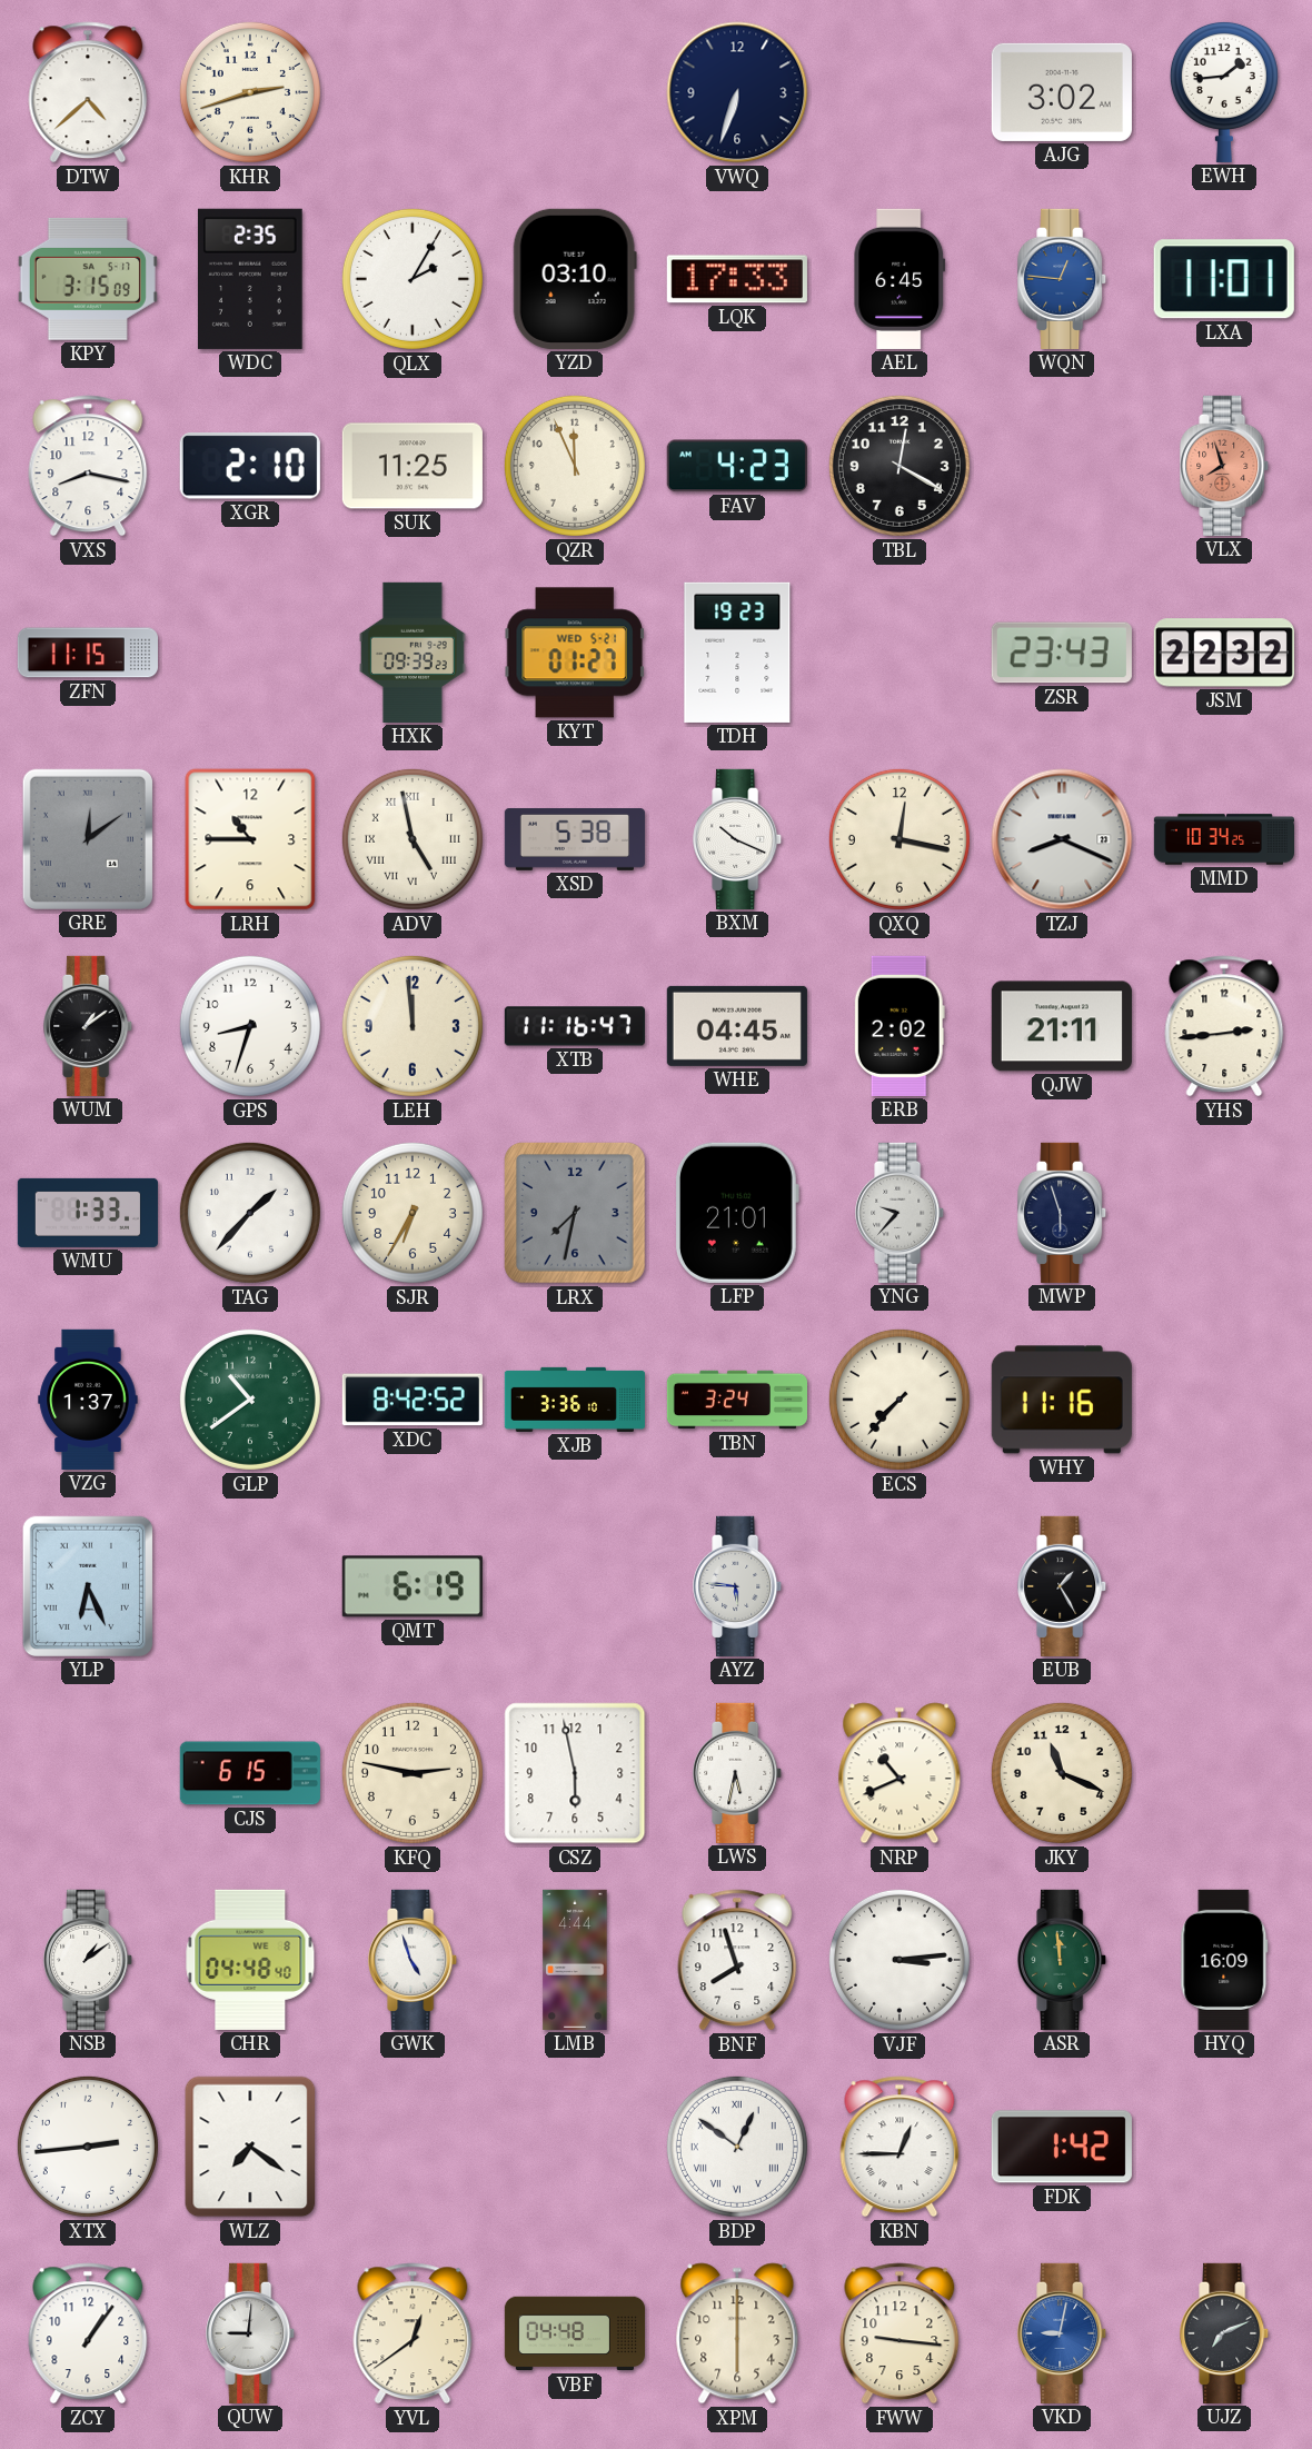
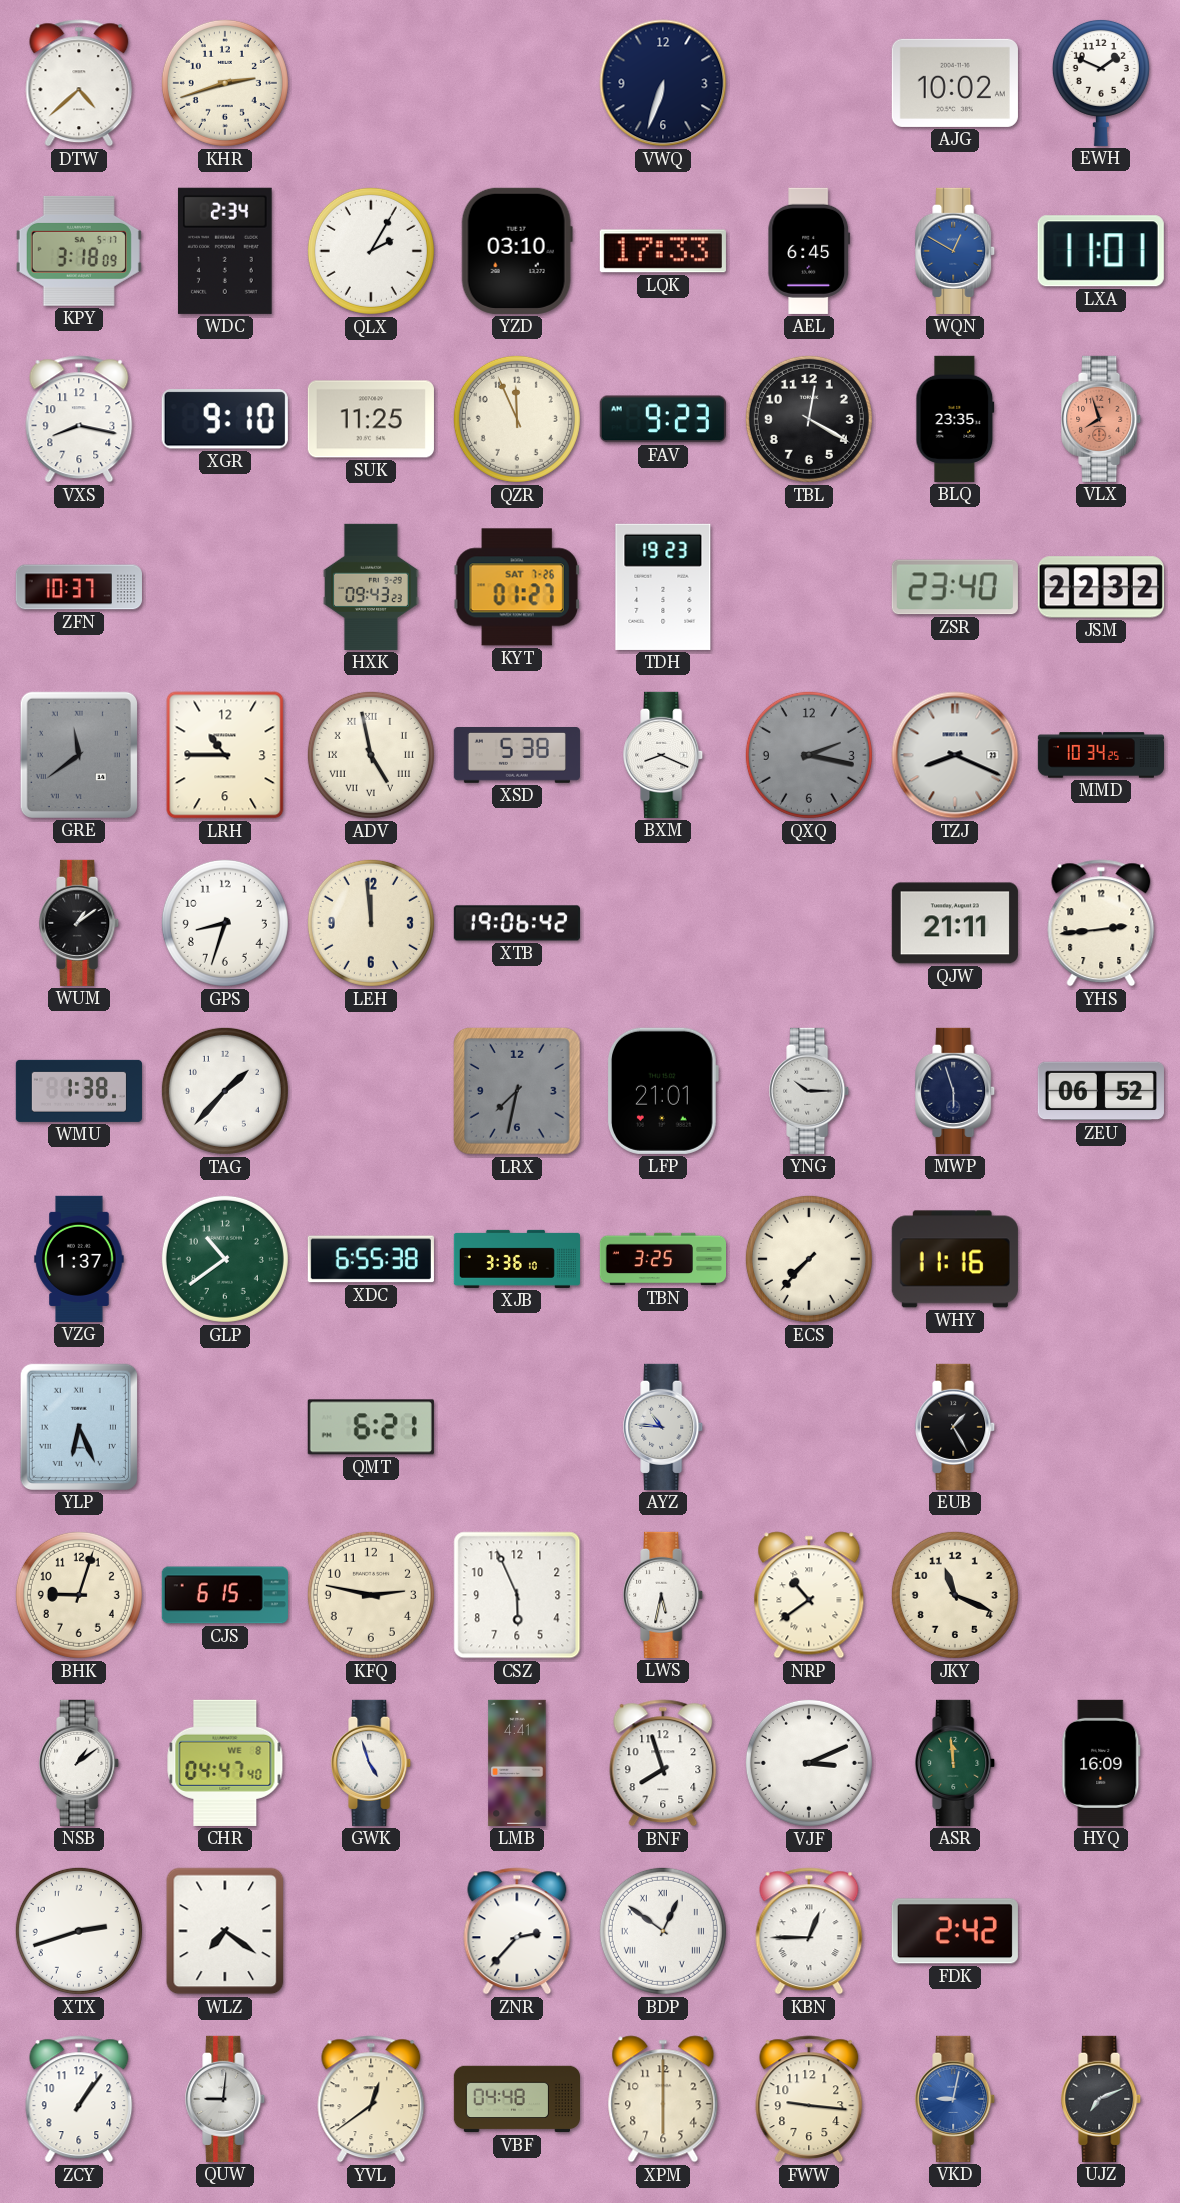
AJG: 3:02 -> 10:02
EWH: 1:44 -> 1:49
KPY: 3:15 -> 3:18
WDC: 2:35 -> 2:34
WQN: 12:46 -> 12:50
XGR: 2:10 -> 9:10
FAV: 4:23 -> 9:23
BLQ: none -> 23:35
ZFN: 11:15 -> 10:37
HXK: 09:39 -> 09:43
KYT date: WED 5-21 -> SAT 7-26
ZSR: 23:43 -> 23:40
GRE: 12:09 -> 11:39
BXM: 10:19 -> 8:19
QXQ: 12:17 -> 2:17
QXQ dial: cream -> grey
XTB: 11:16 -> 19:06
WHE: 04:45 -> none
ERB: 2:02 -> none
WMU: 1:33 -> 1:38
SJR: 6:35 -> none
YNG: 9:37 -> 10:15
ZEU: none -> 06:52
XDC: 8:42 -> 6:55
TBN: 3:24 -> 3:25
QMT: 6:19 -> 6:21
AYZ: 5:46 -> 10:46
BHK: none -> 9:03
CSZ: 5:58 -> 5:56
NRP: 10:41 -> 10:39
CHR: 04:48 -> 04:47
LMB: 4:44 -> 4:41
VJF: 3:14 -> 3:11
XTX: 2:44 -> 2:42
ZNR: none -> 2:37
FDK: 1:42 -> 2:42
